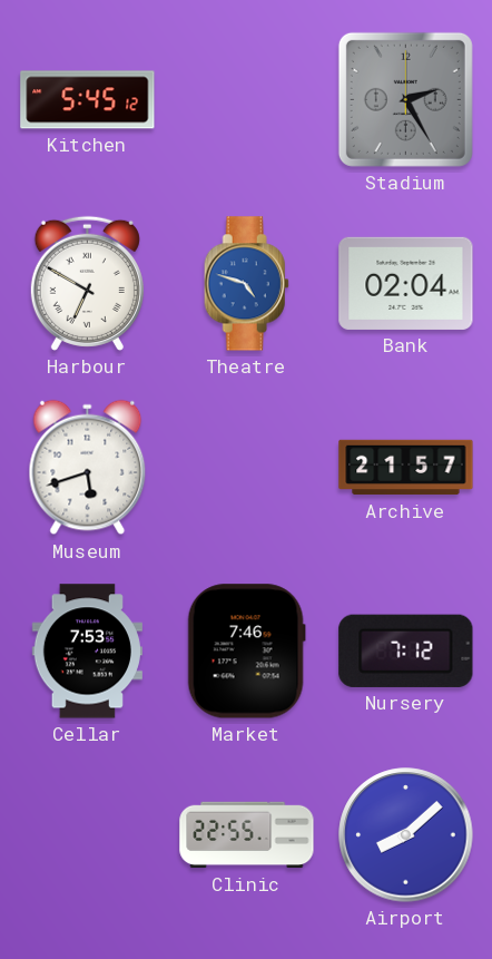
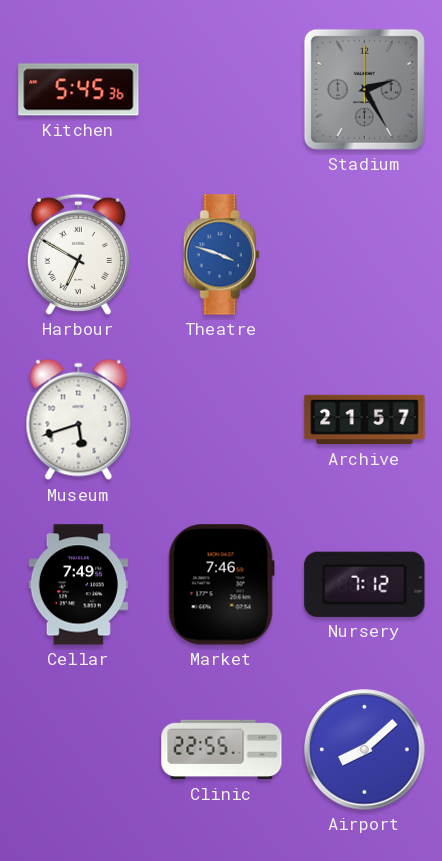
Kitchen: 5:45:12 -> 5:45:36
Theatre: 4:48 -> 3:48
Bank: 02:04 -> none
Cellar: 7:53 -> 7:49
